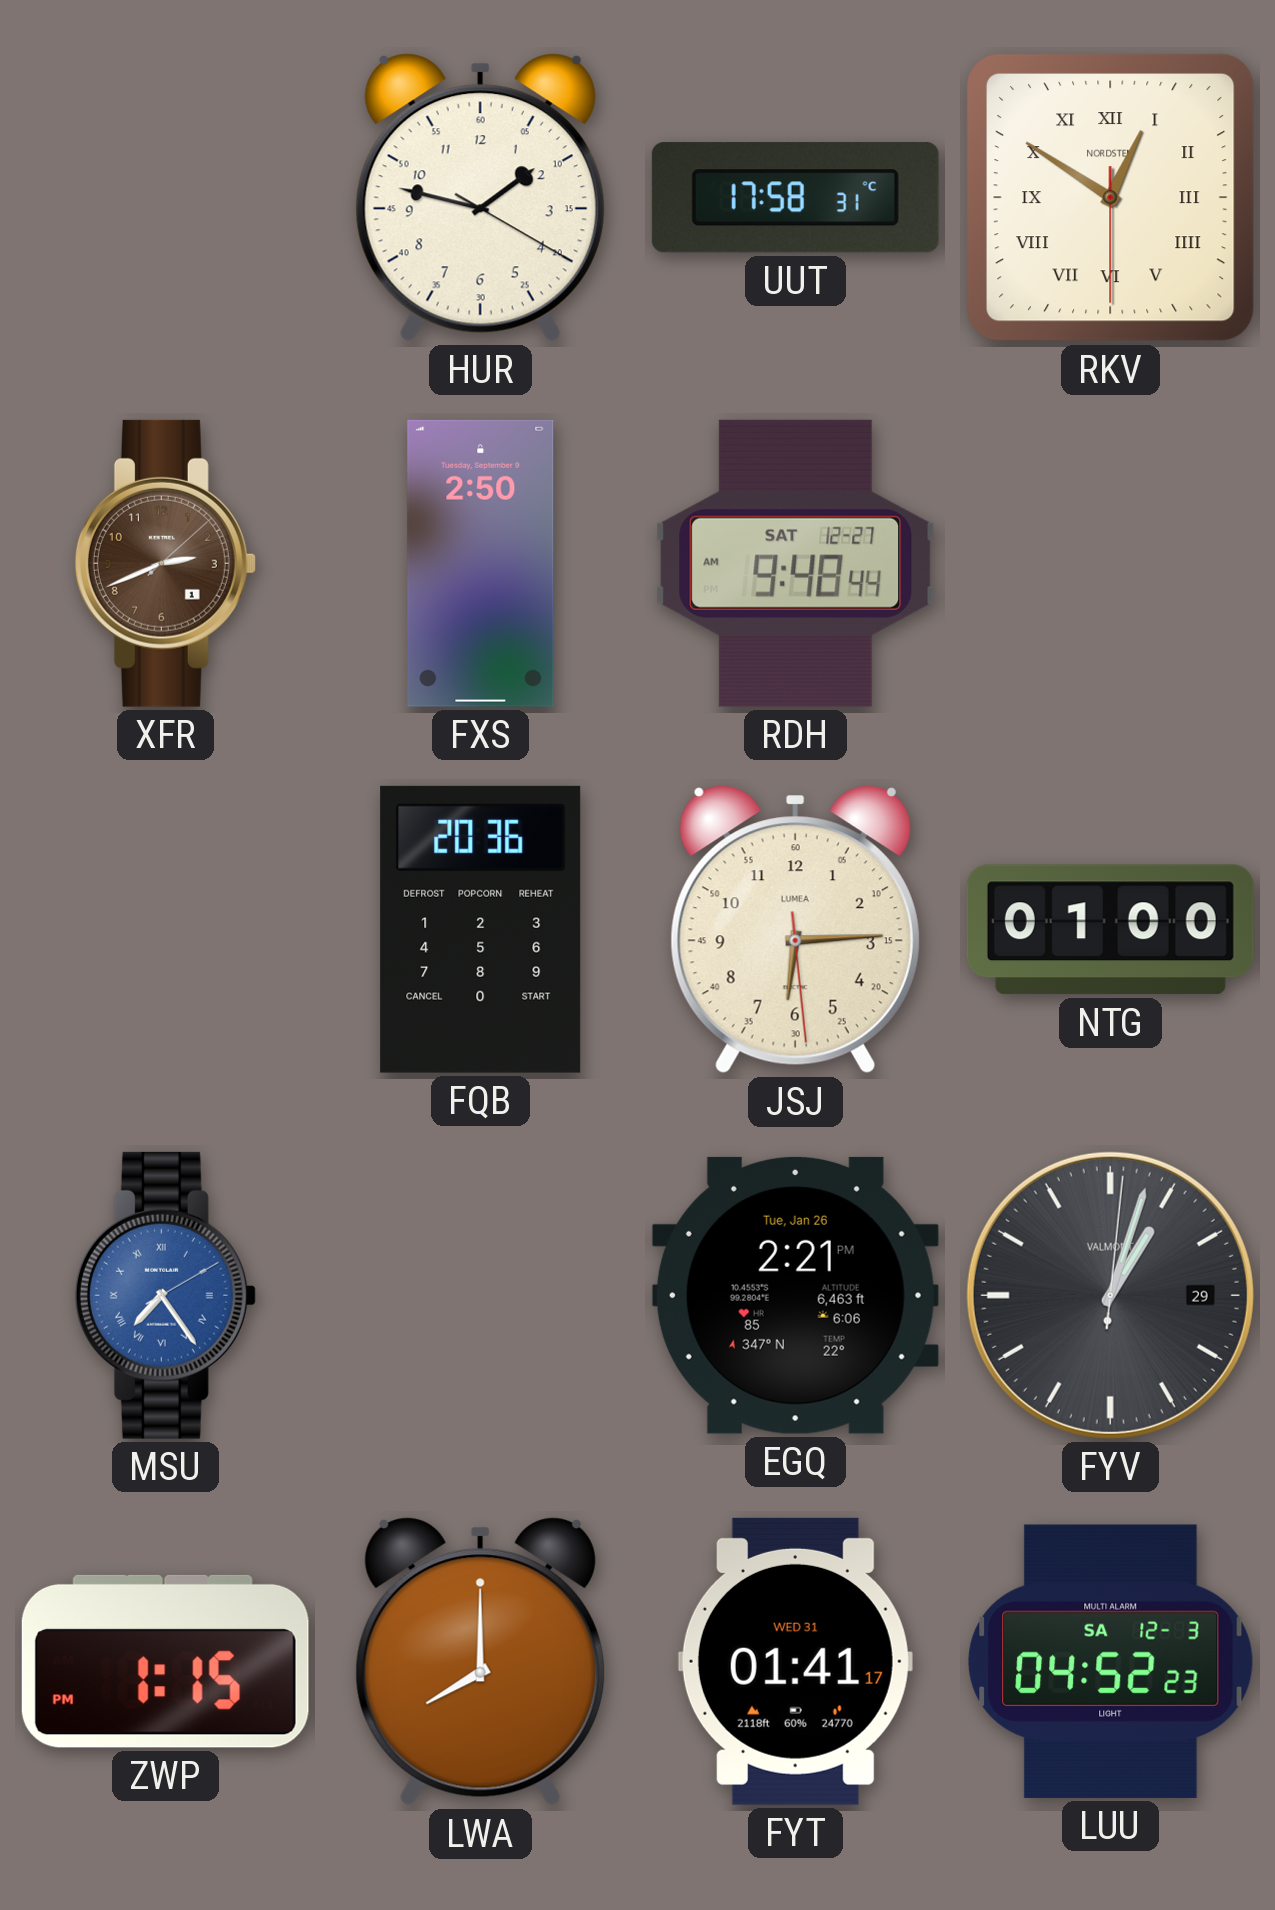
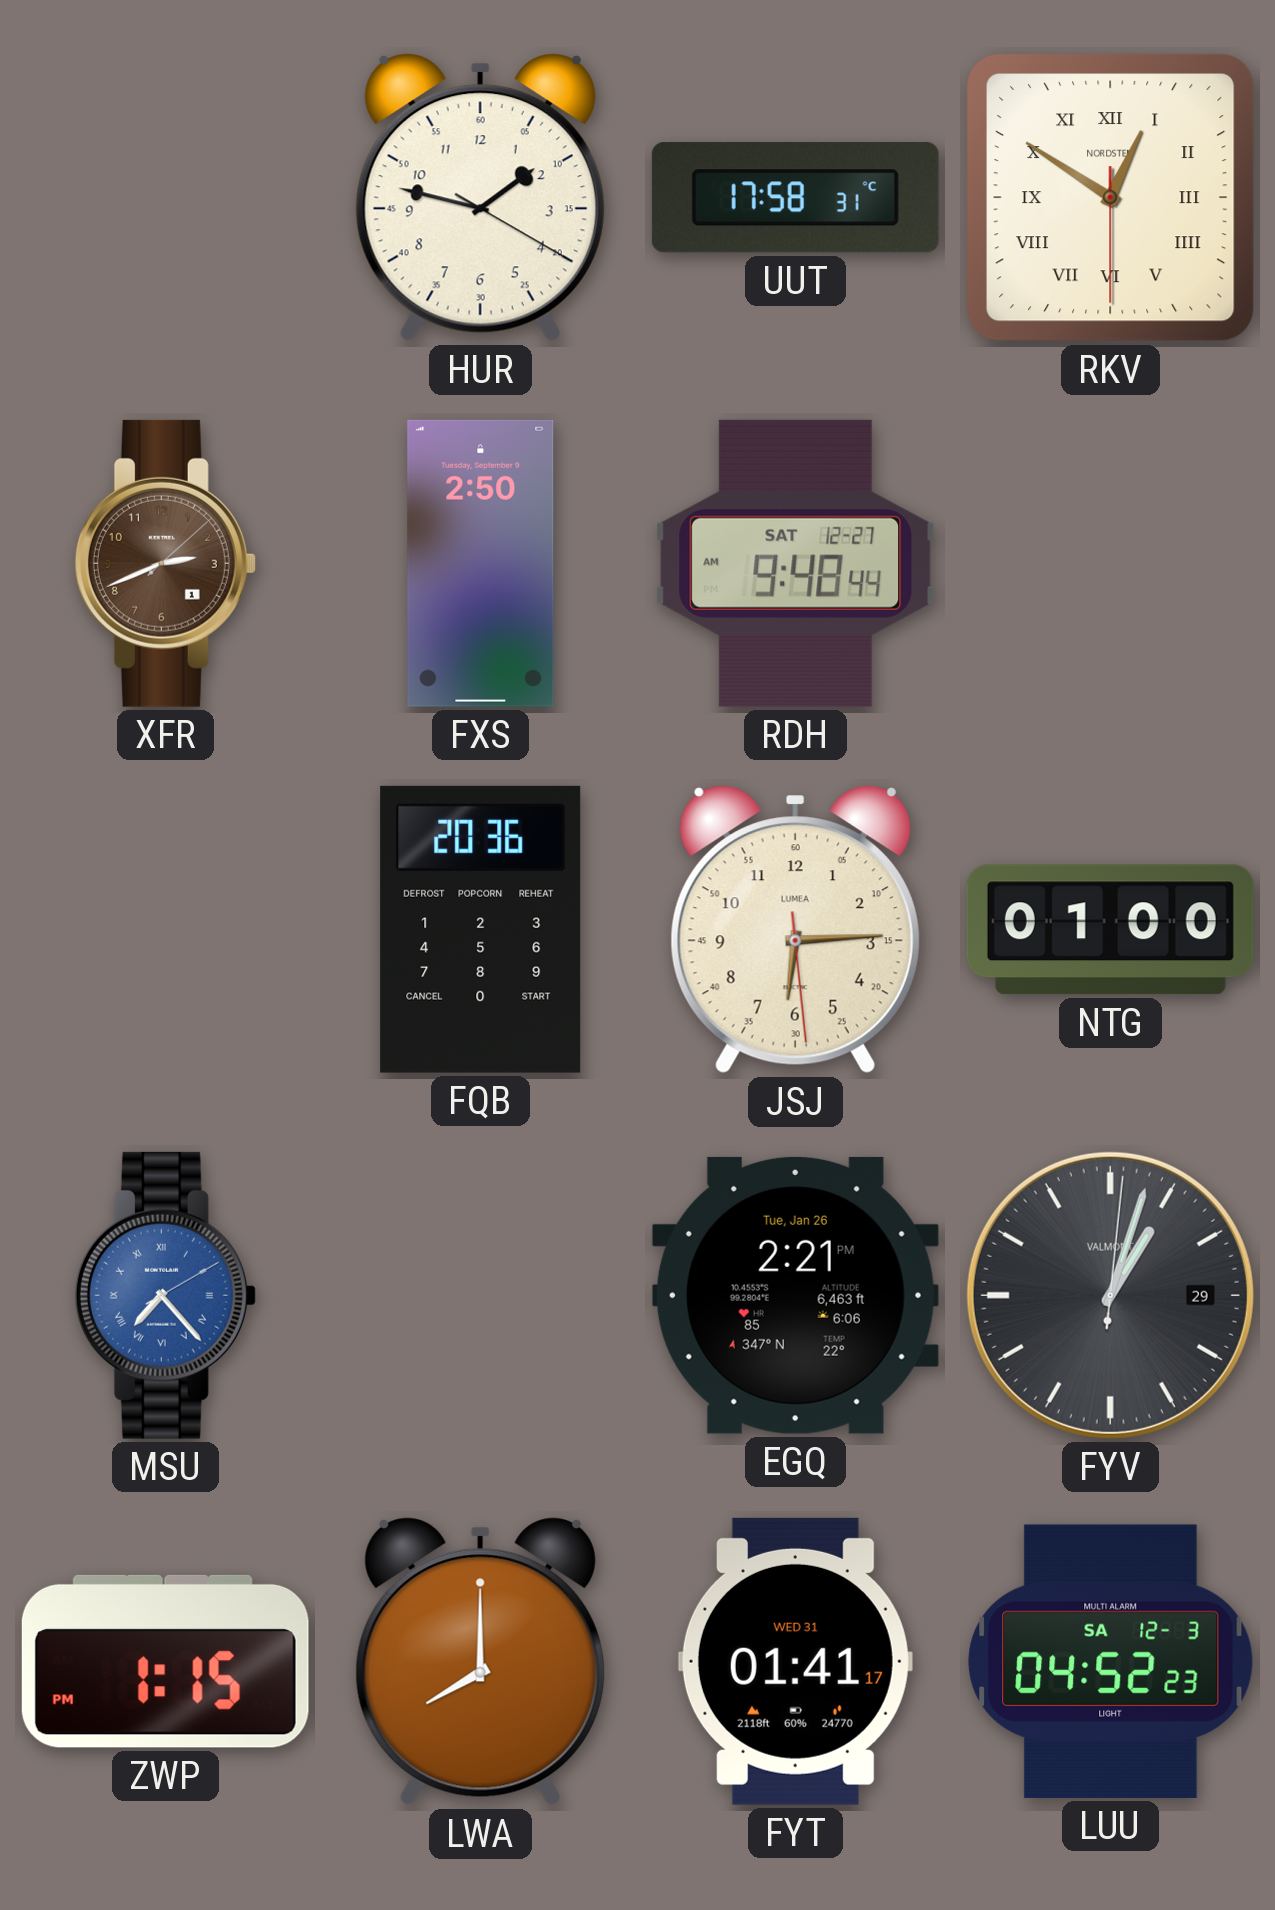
MSU: 7:24 -> 7:23
